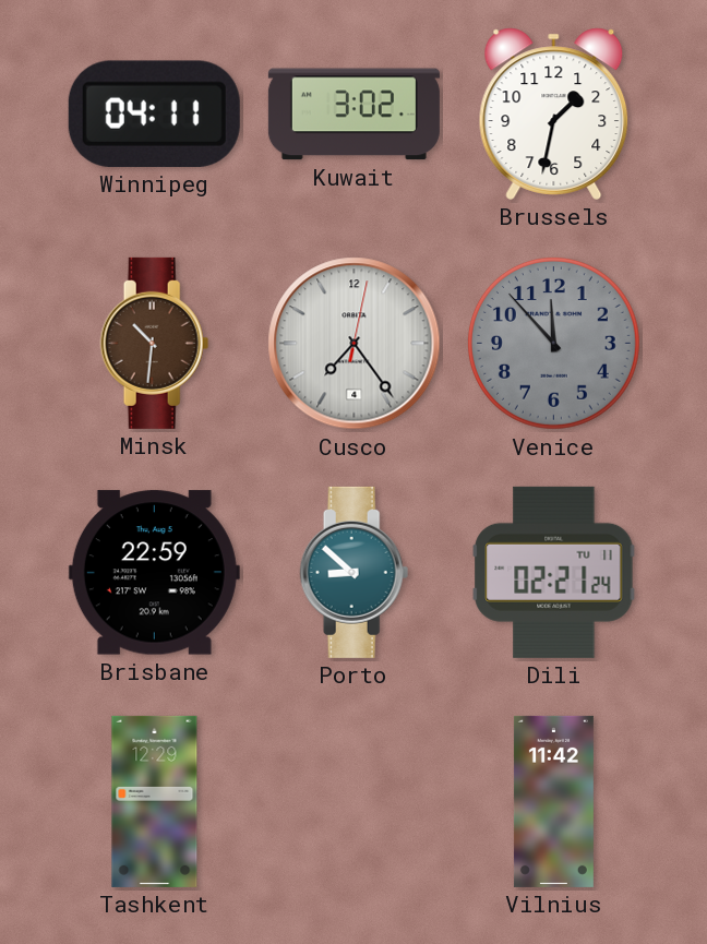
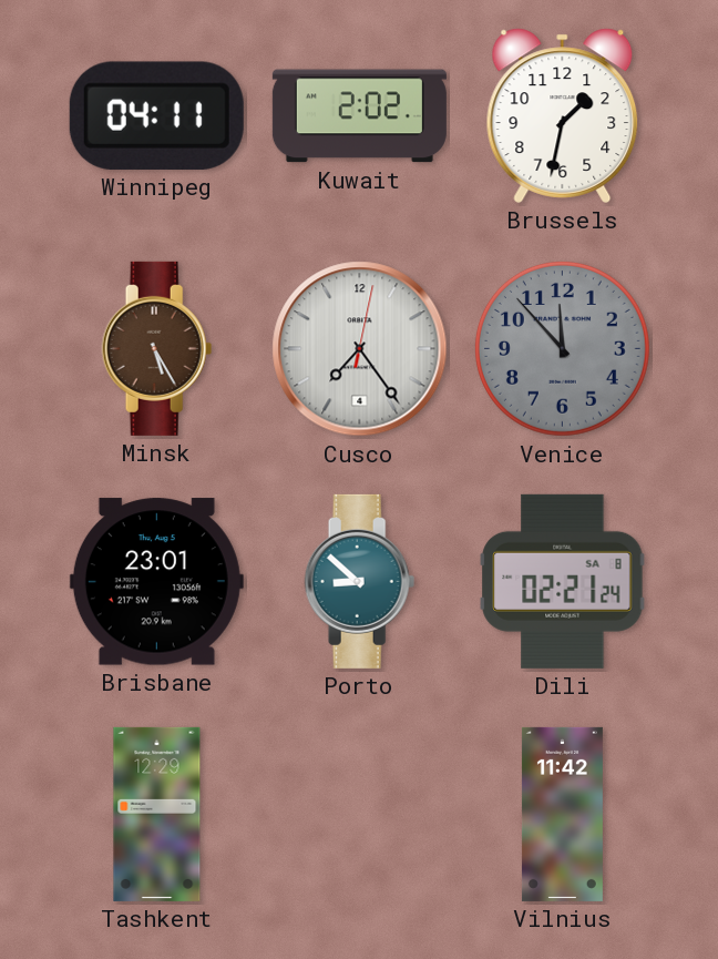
Kuwait: 3:02 -> 2:02
Minsk: 10:31 -> 5:25
Brisbane: 22:59 -> 23:01
Dili date: TU 11 -> SA 8
